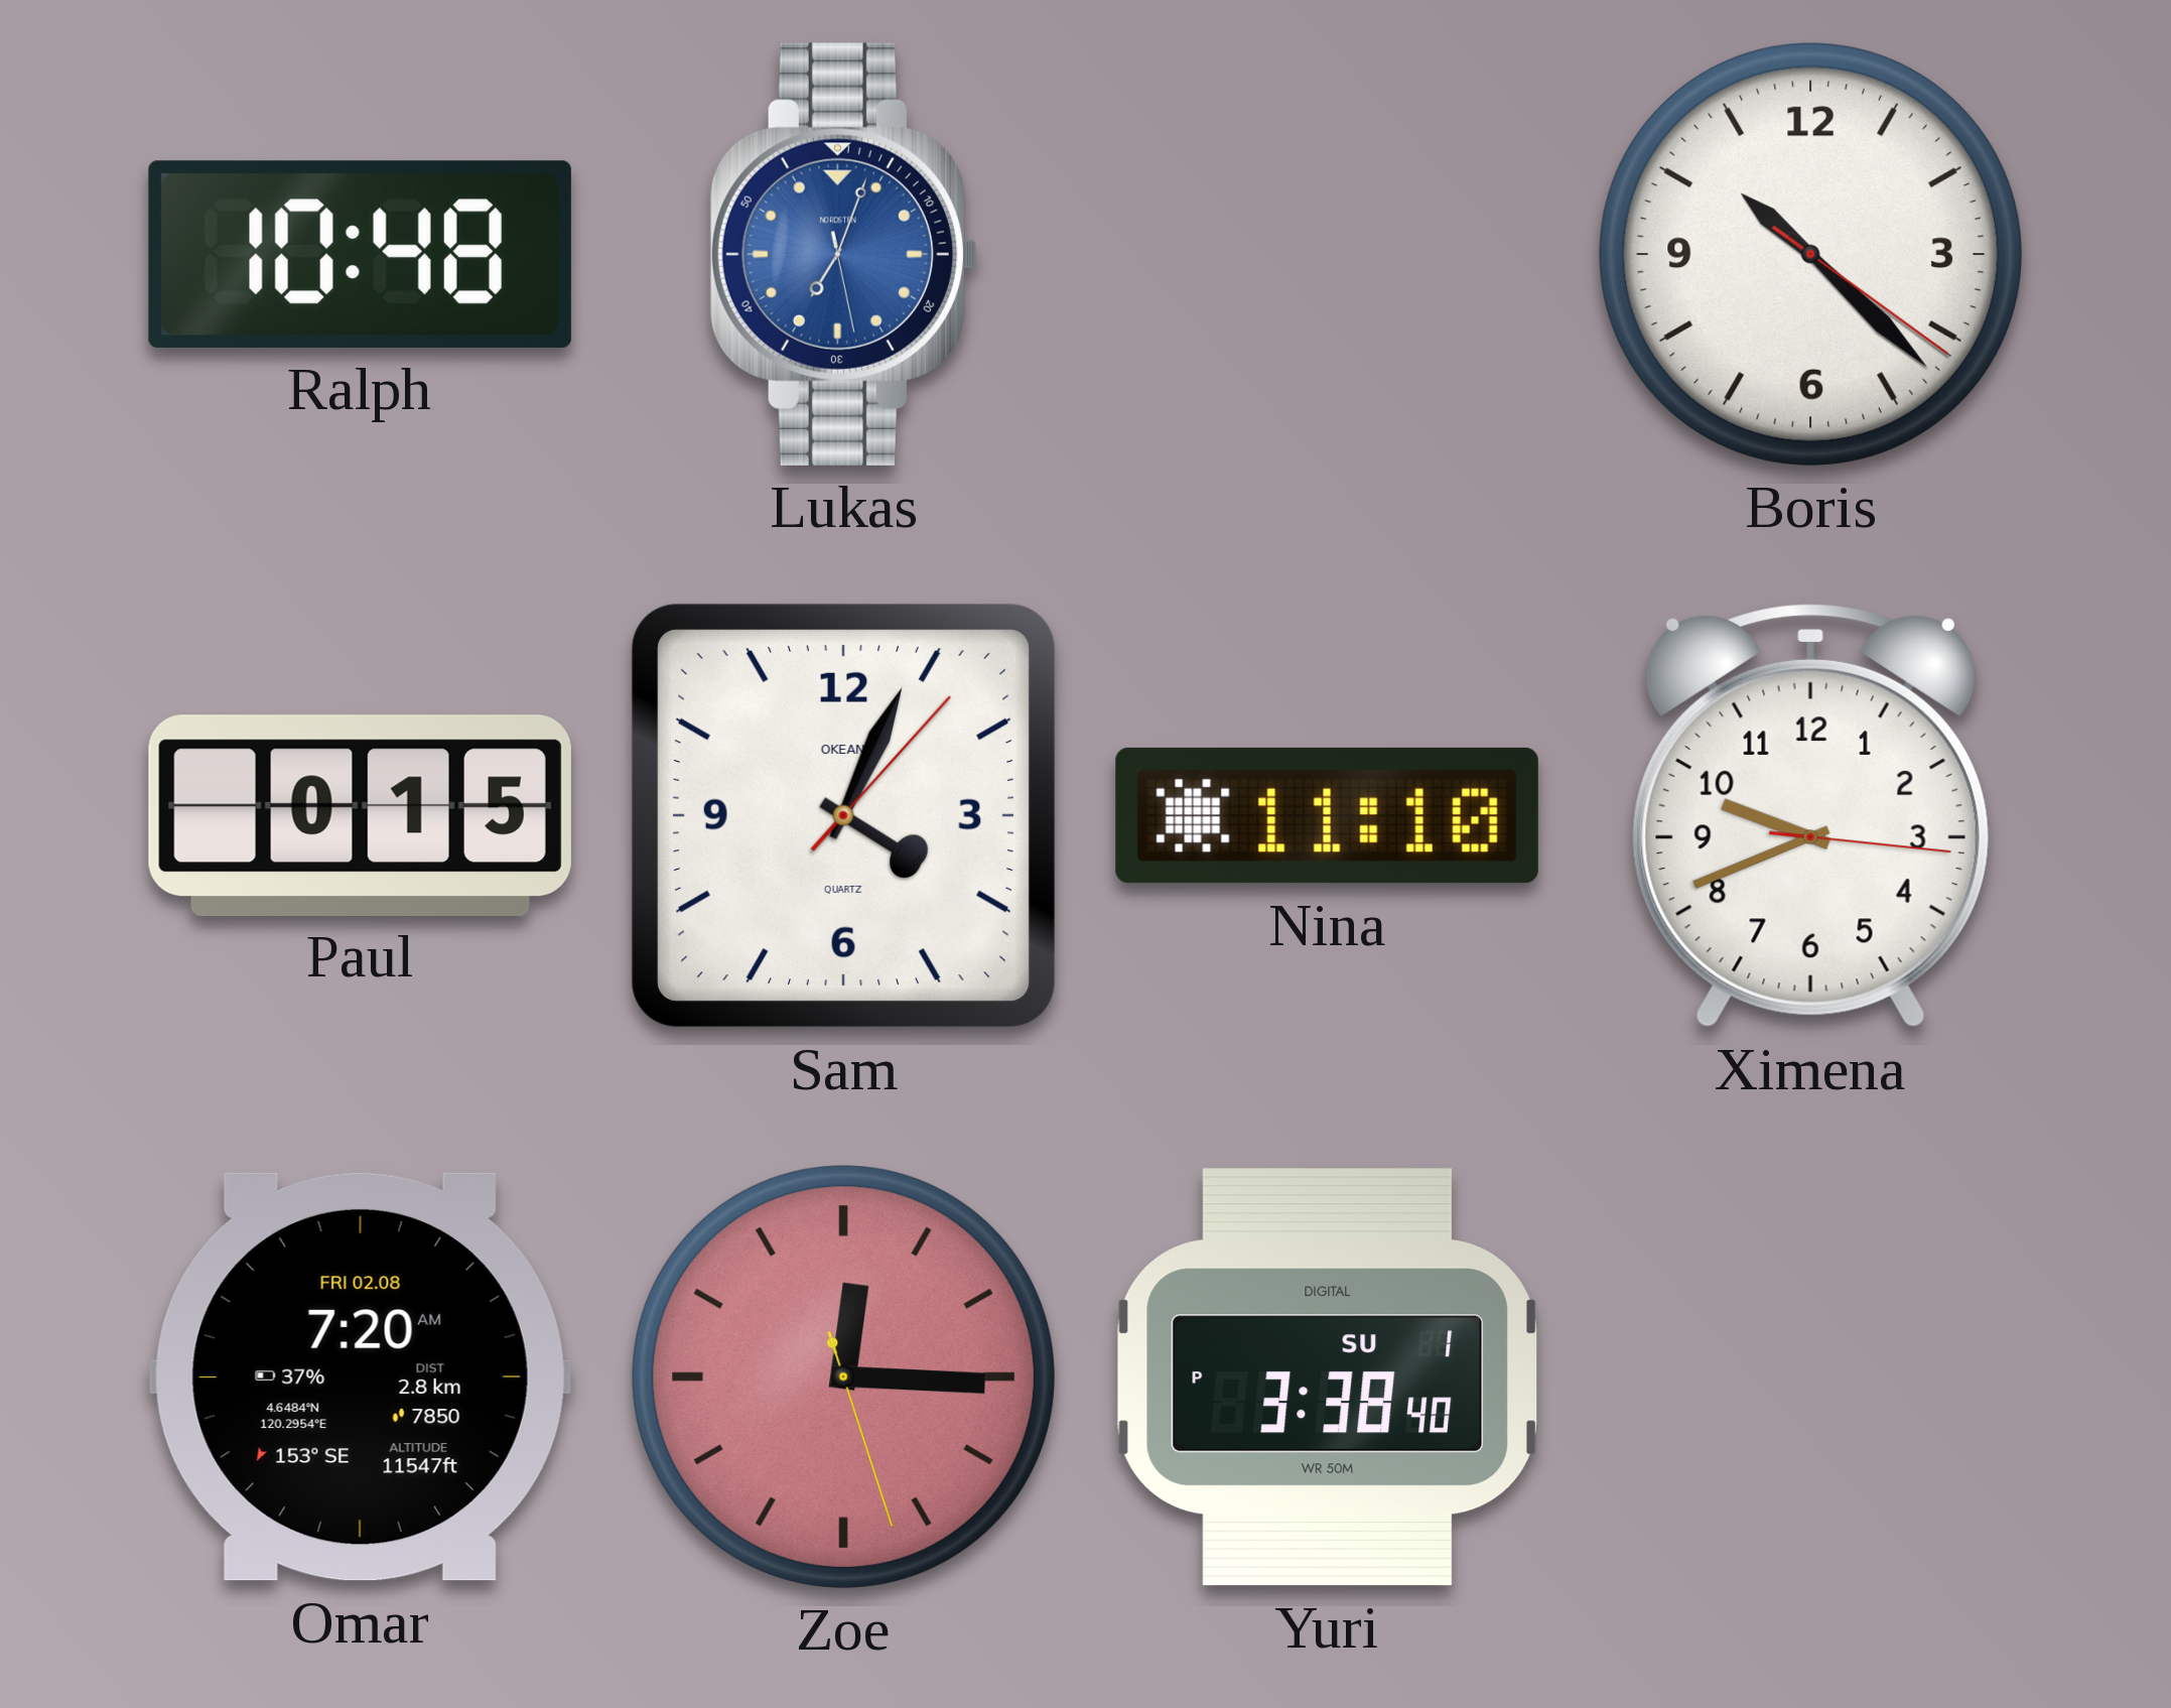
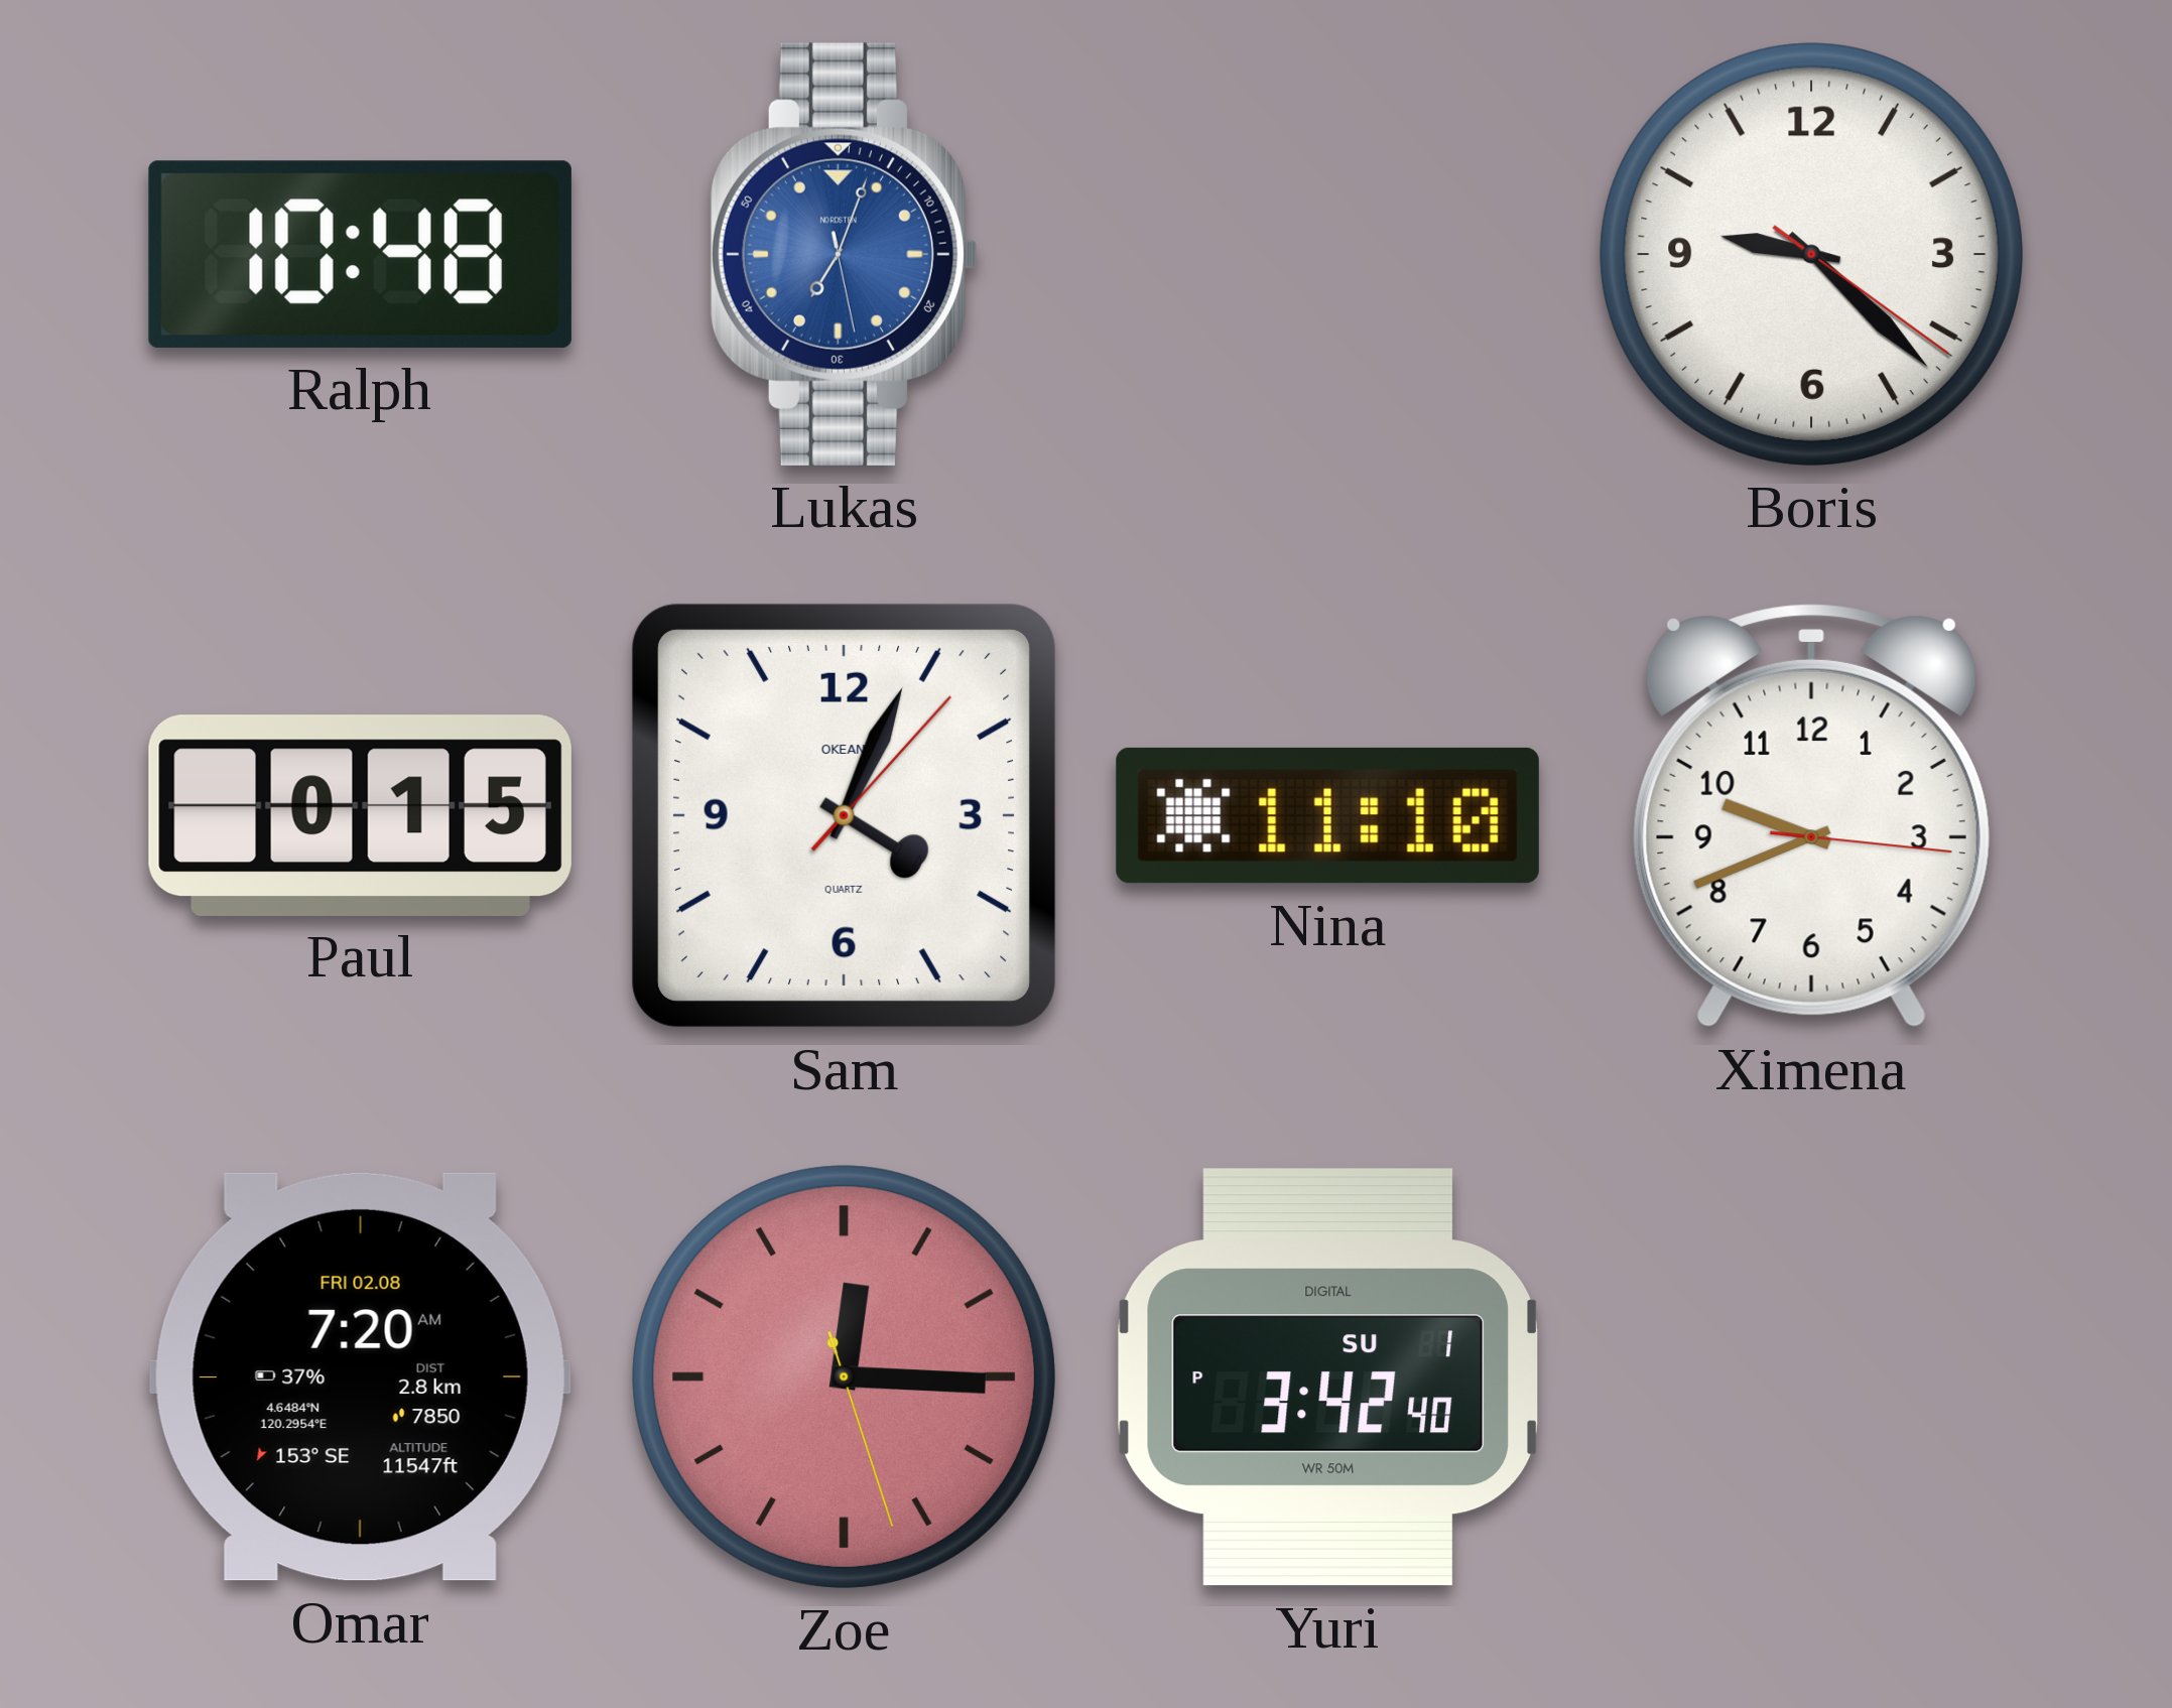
Boris: 10:22 -> 9:22
Yuri: 3:38 -> 3:42
